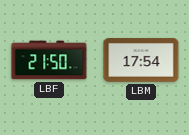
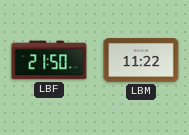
LBM: 17:54 -> 11:22
